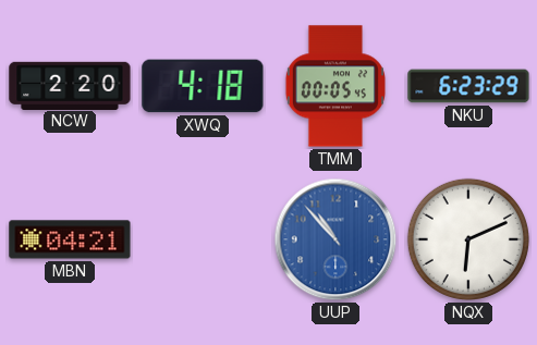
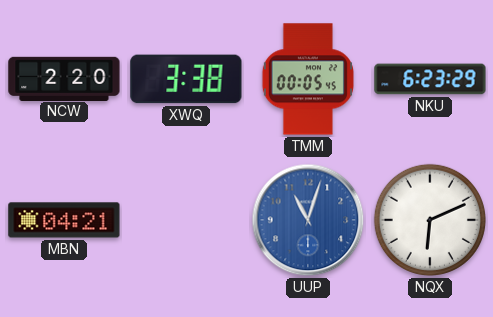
XWQ: 4:18 -> 3:38
UUP: 10:53 -> 11:03
